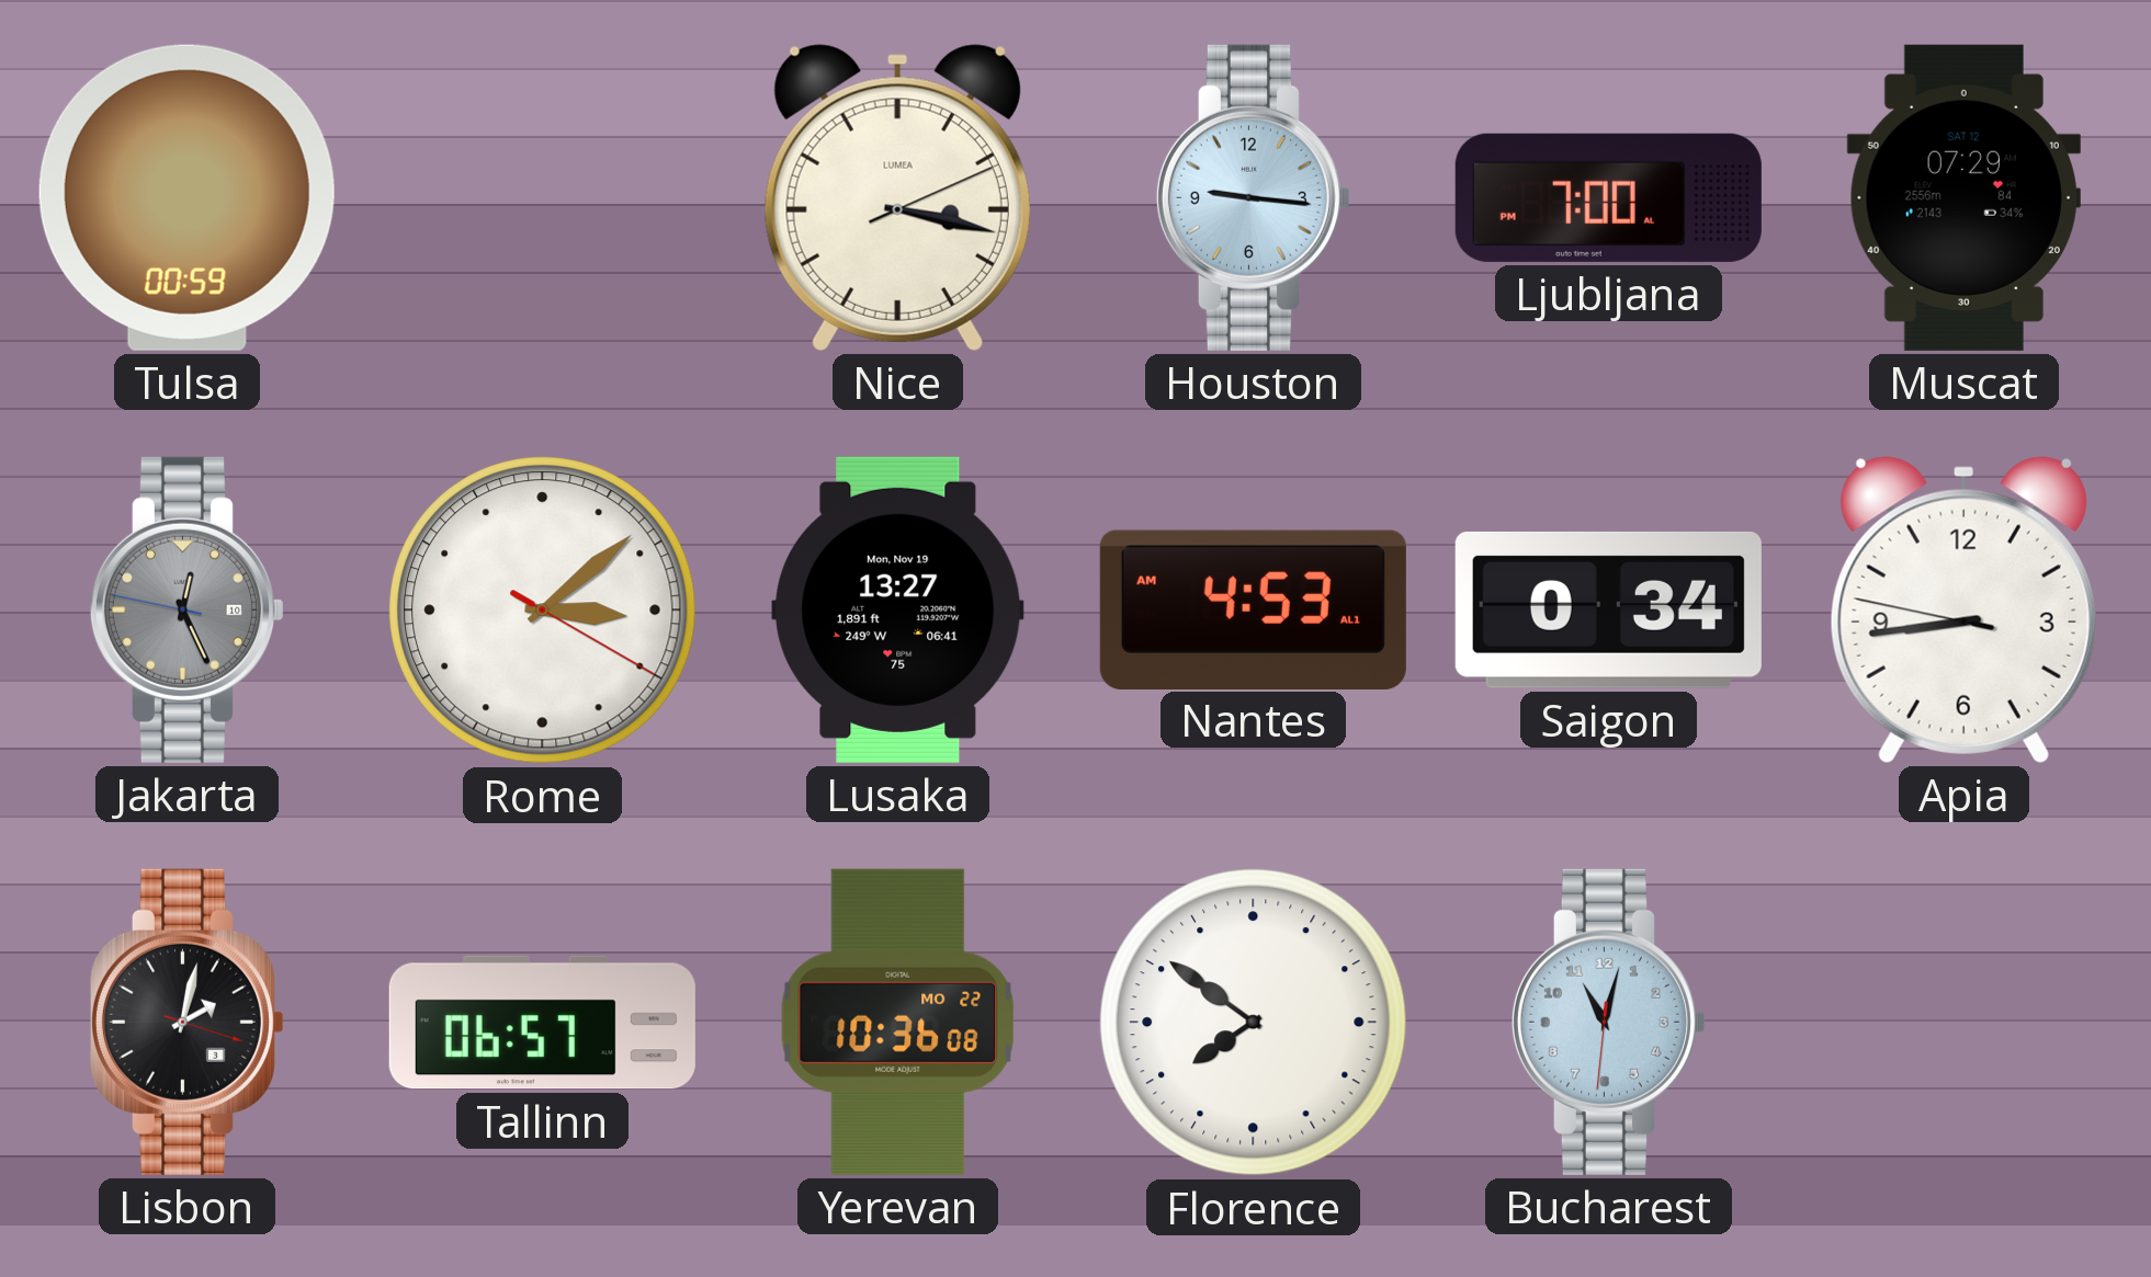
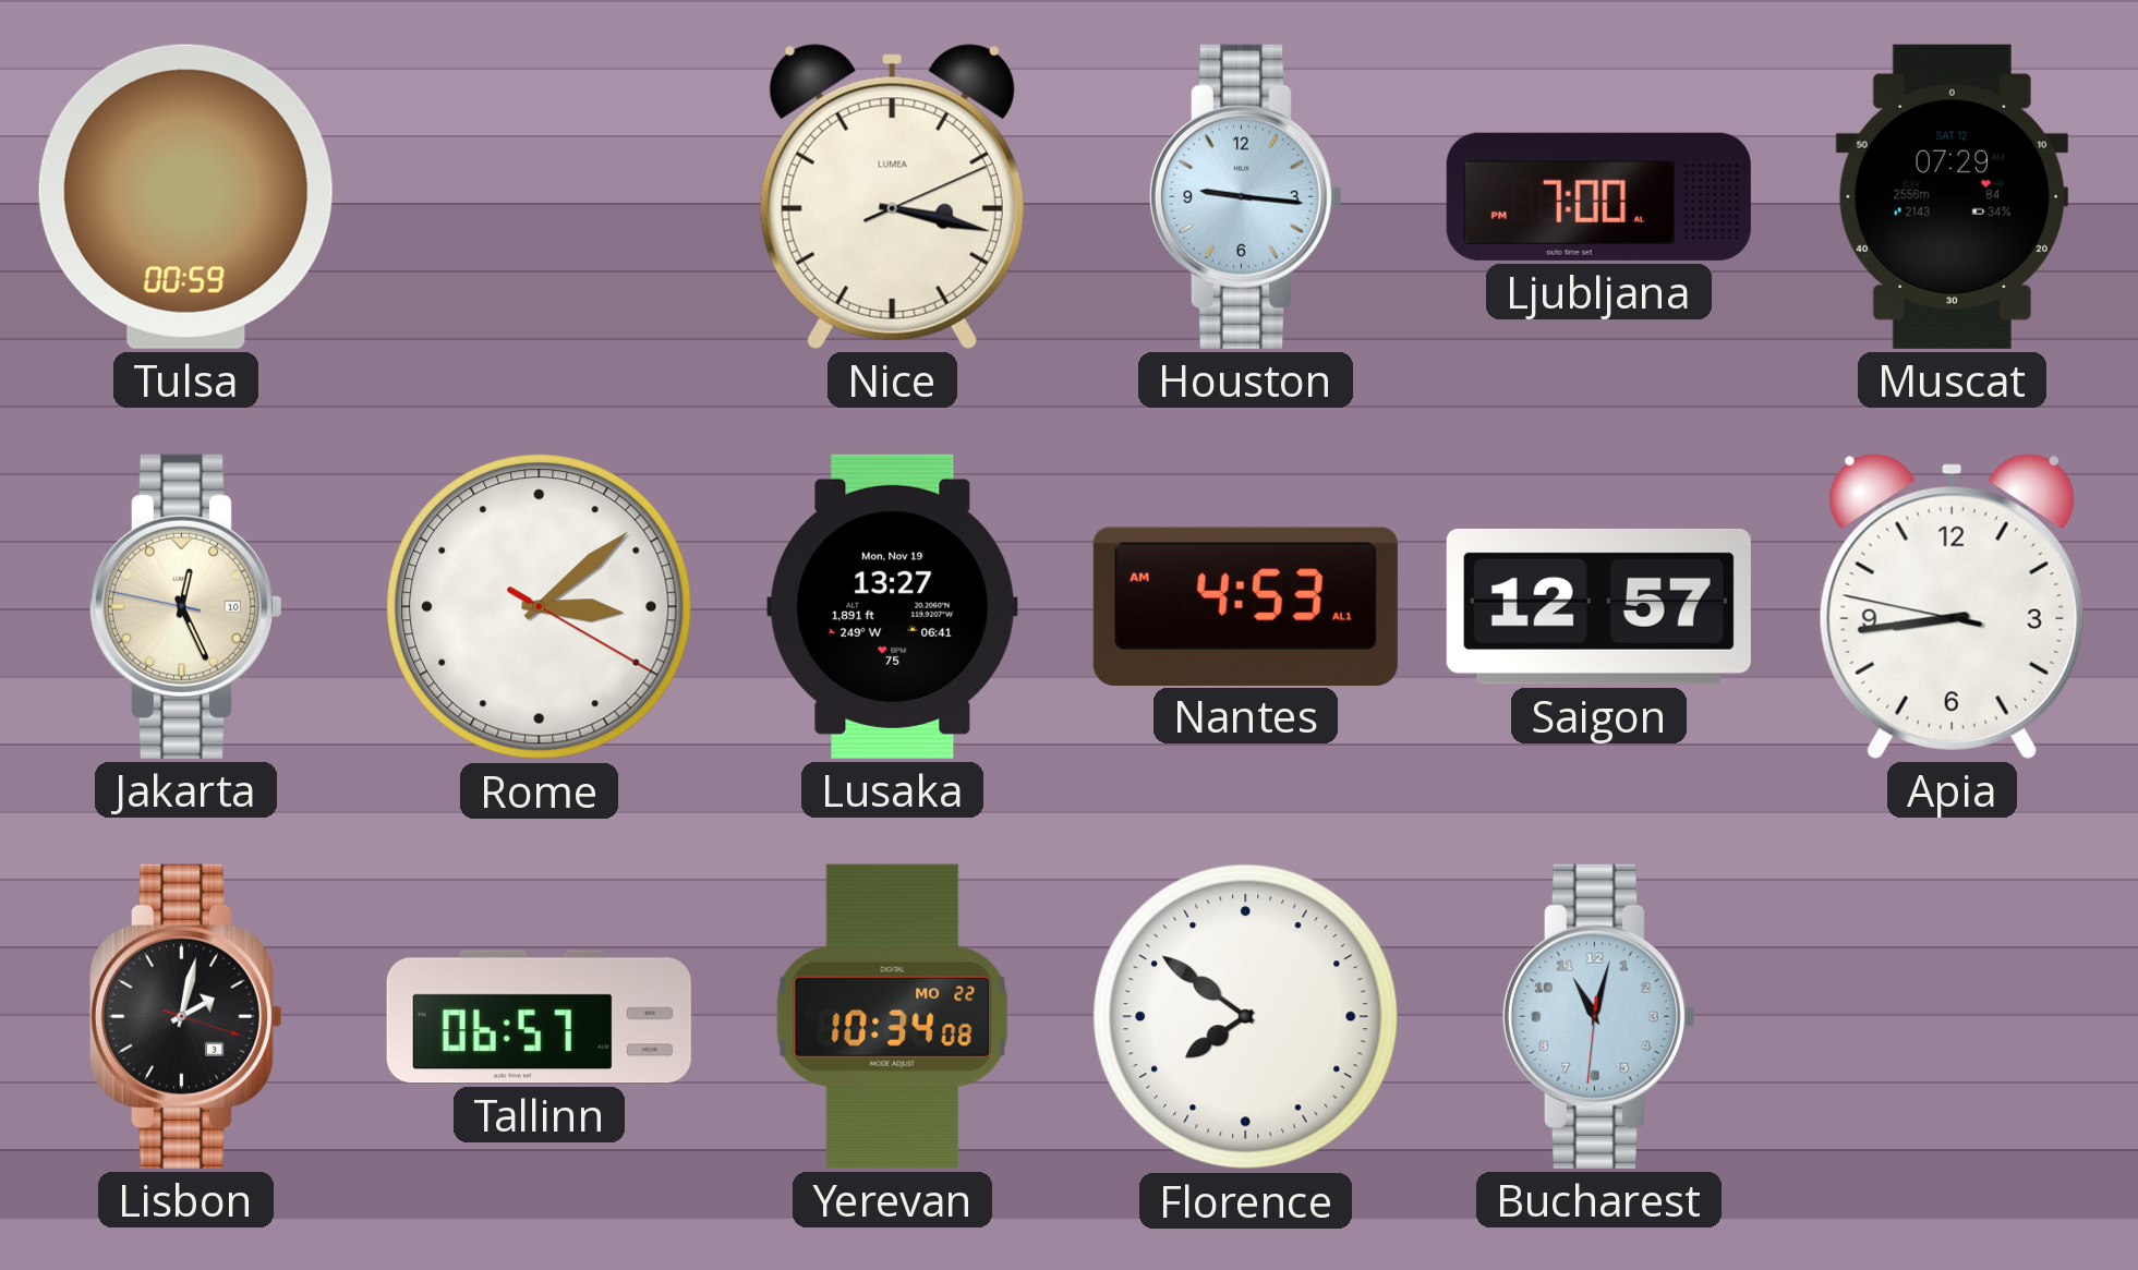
Jakarta dial: grey -> cream
Saigon: 0:34 -> 12:57
Yerevan: 10:36 -> 10:34
